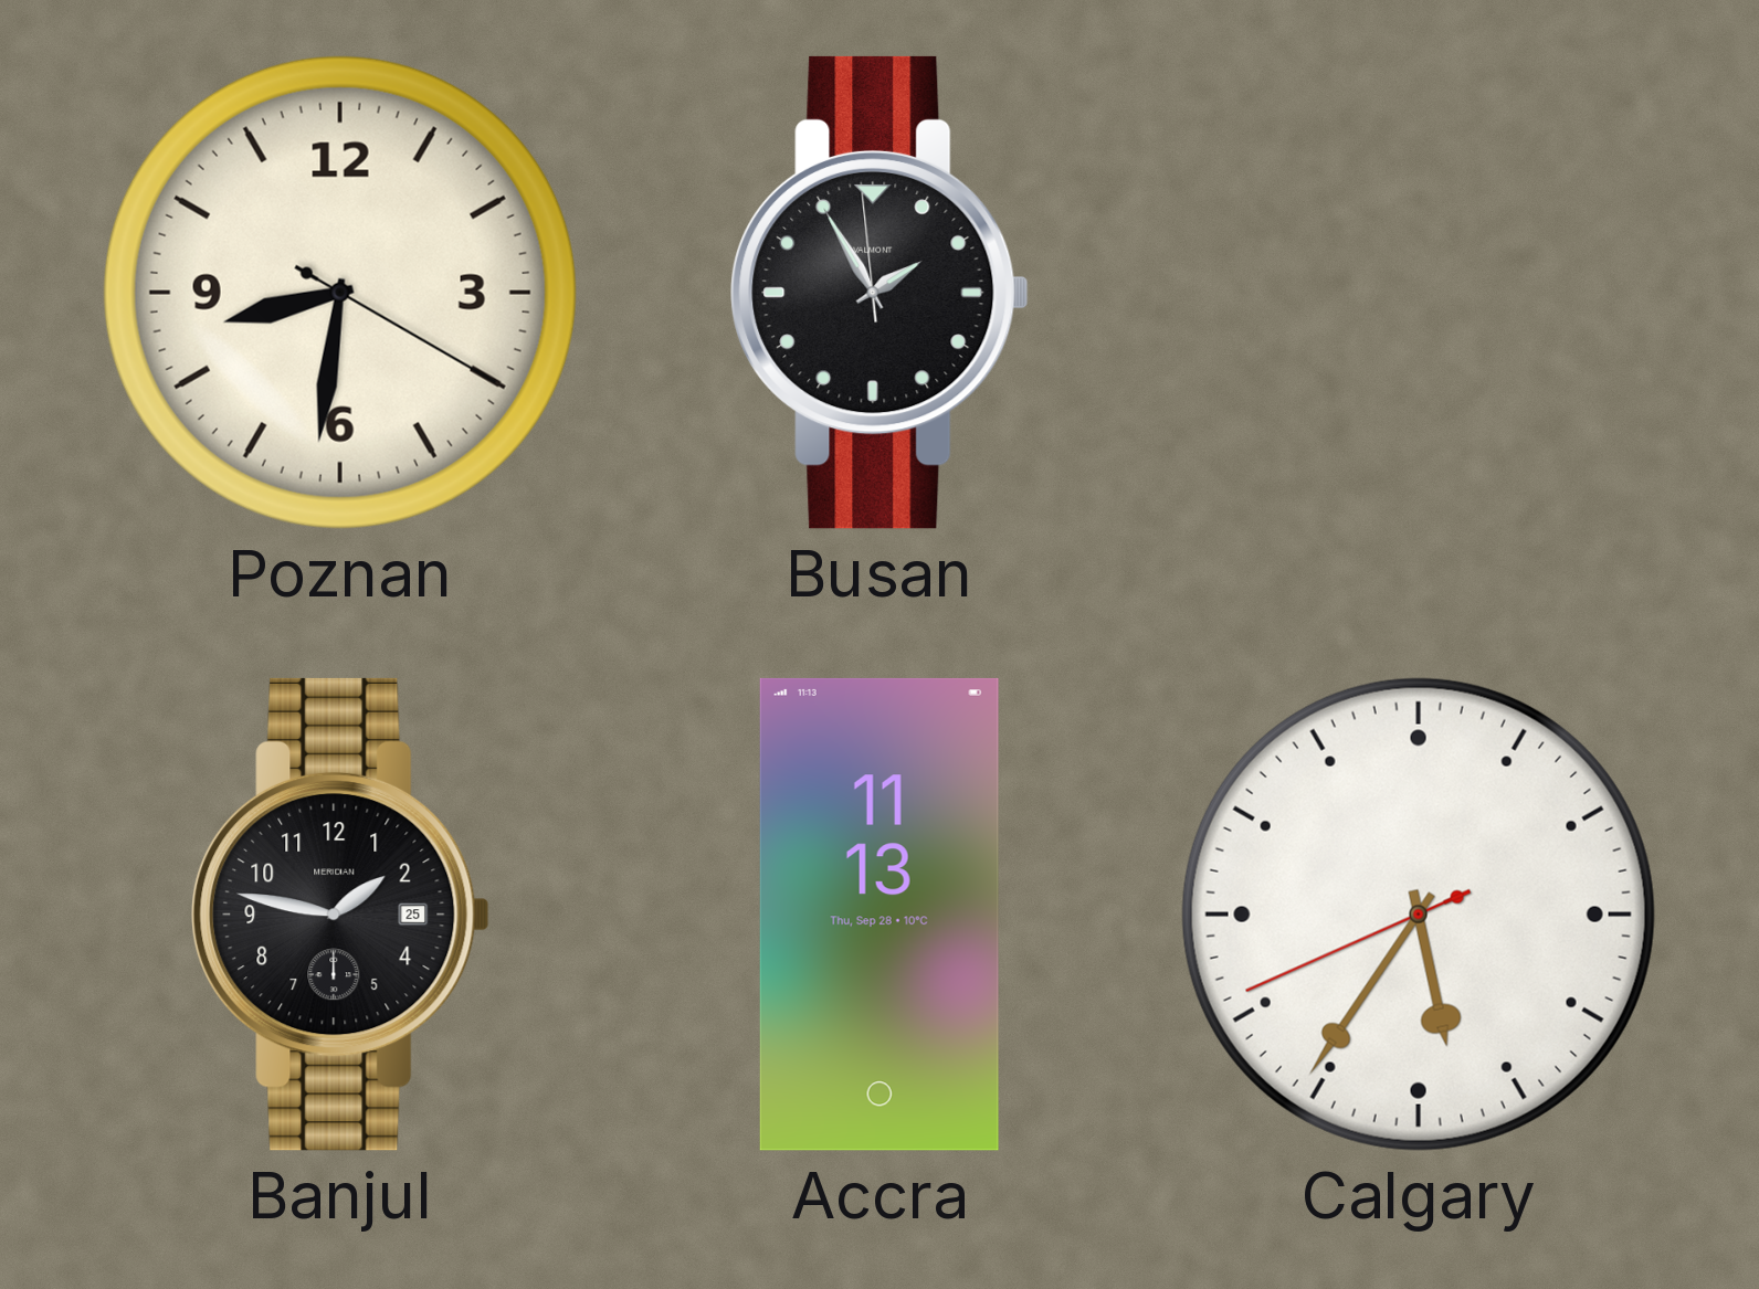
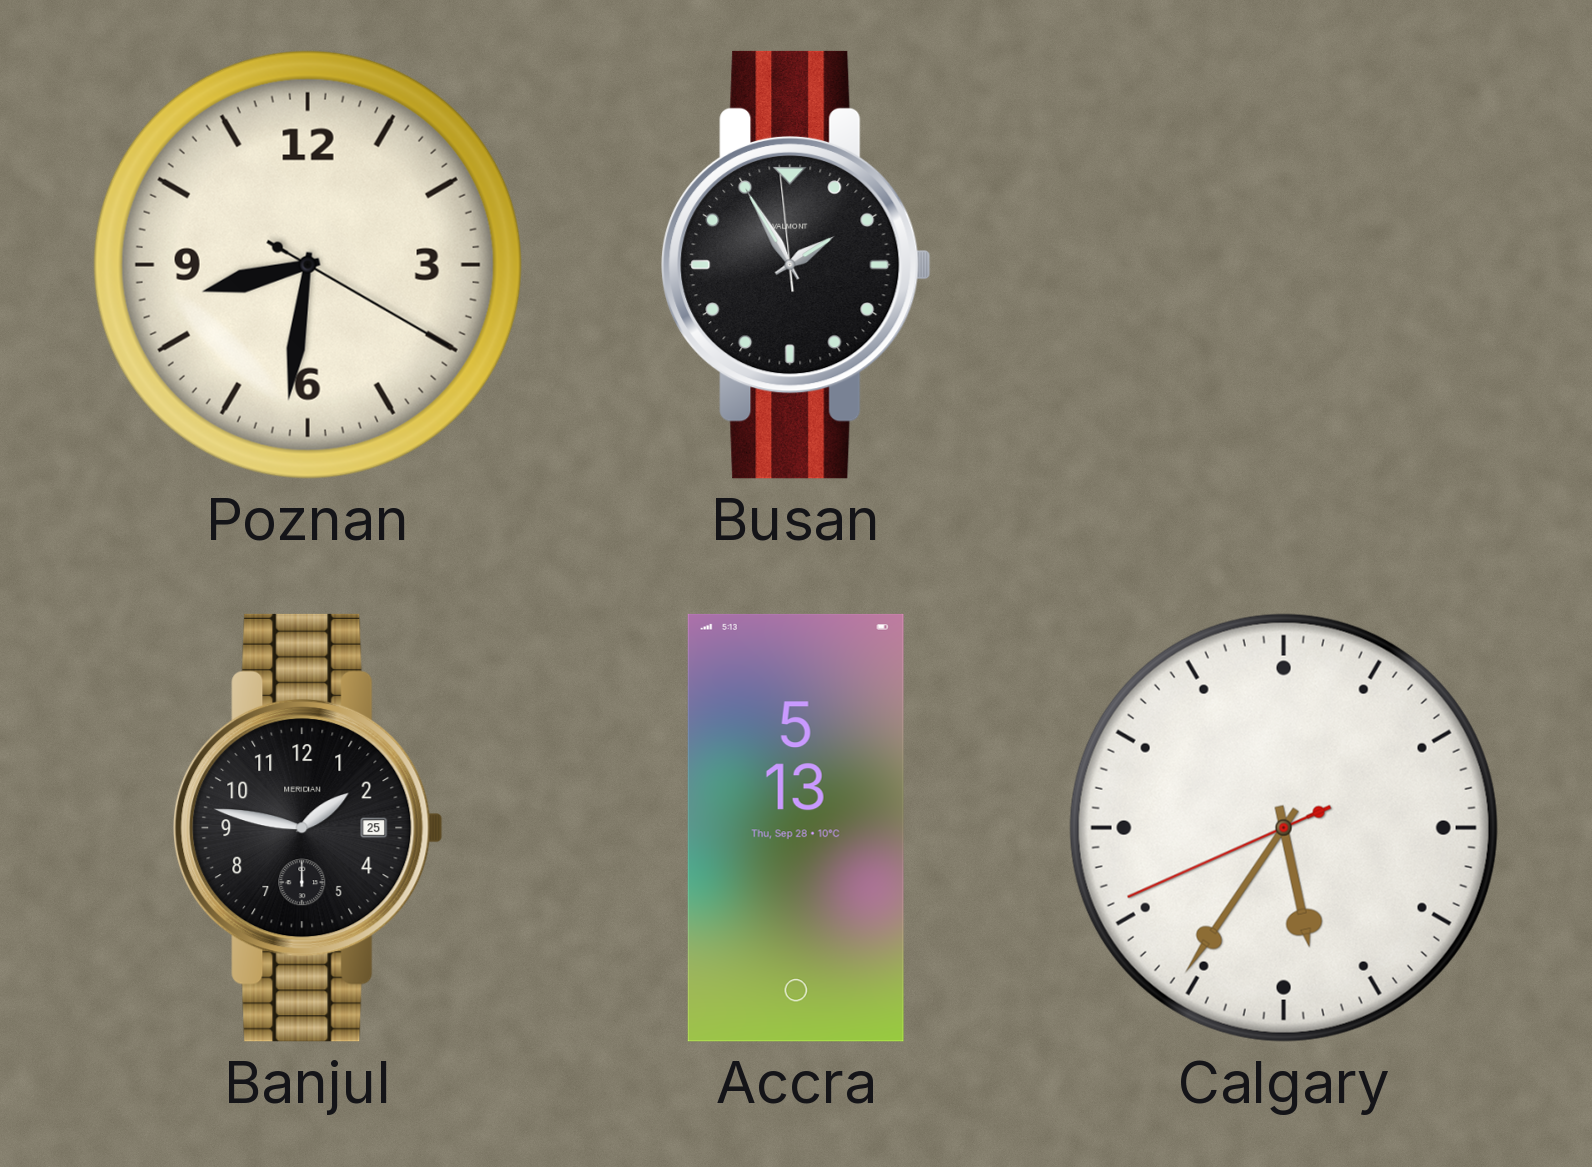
Accra: 11:13 -> 5:13
